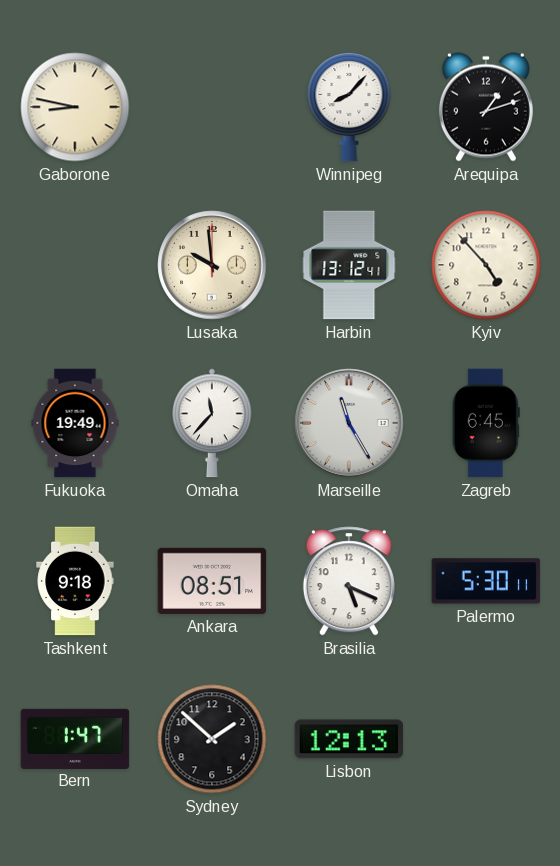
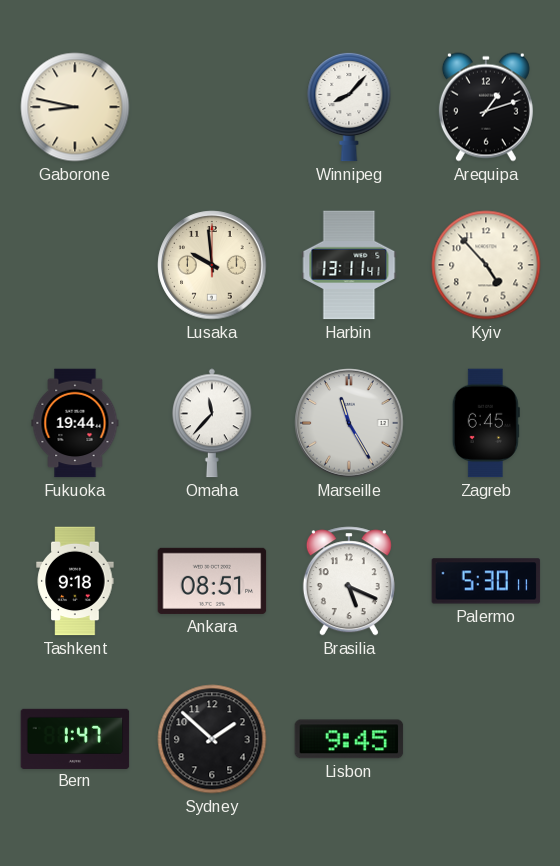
Harbin: 13:12 -> 13:11
Fukuoka: 19:49 -> 19:44
Lisbon: 12:13 -> 9:45
